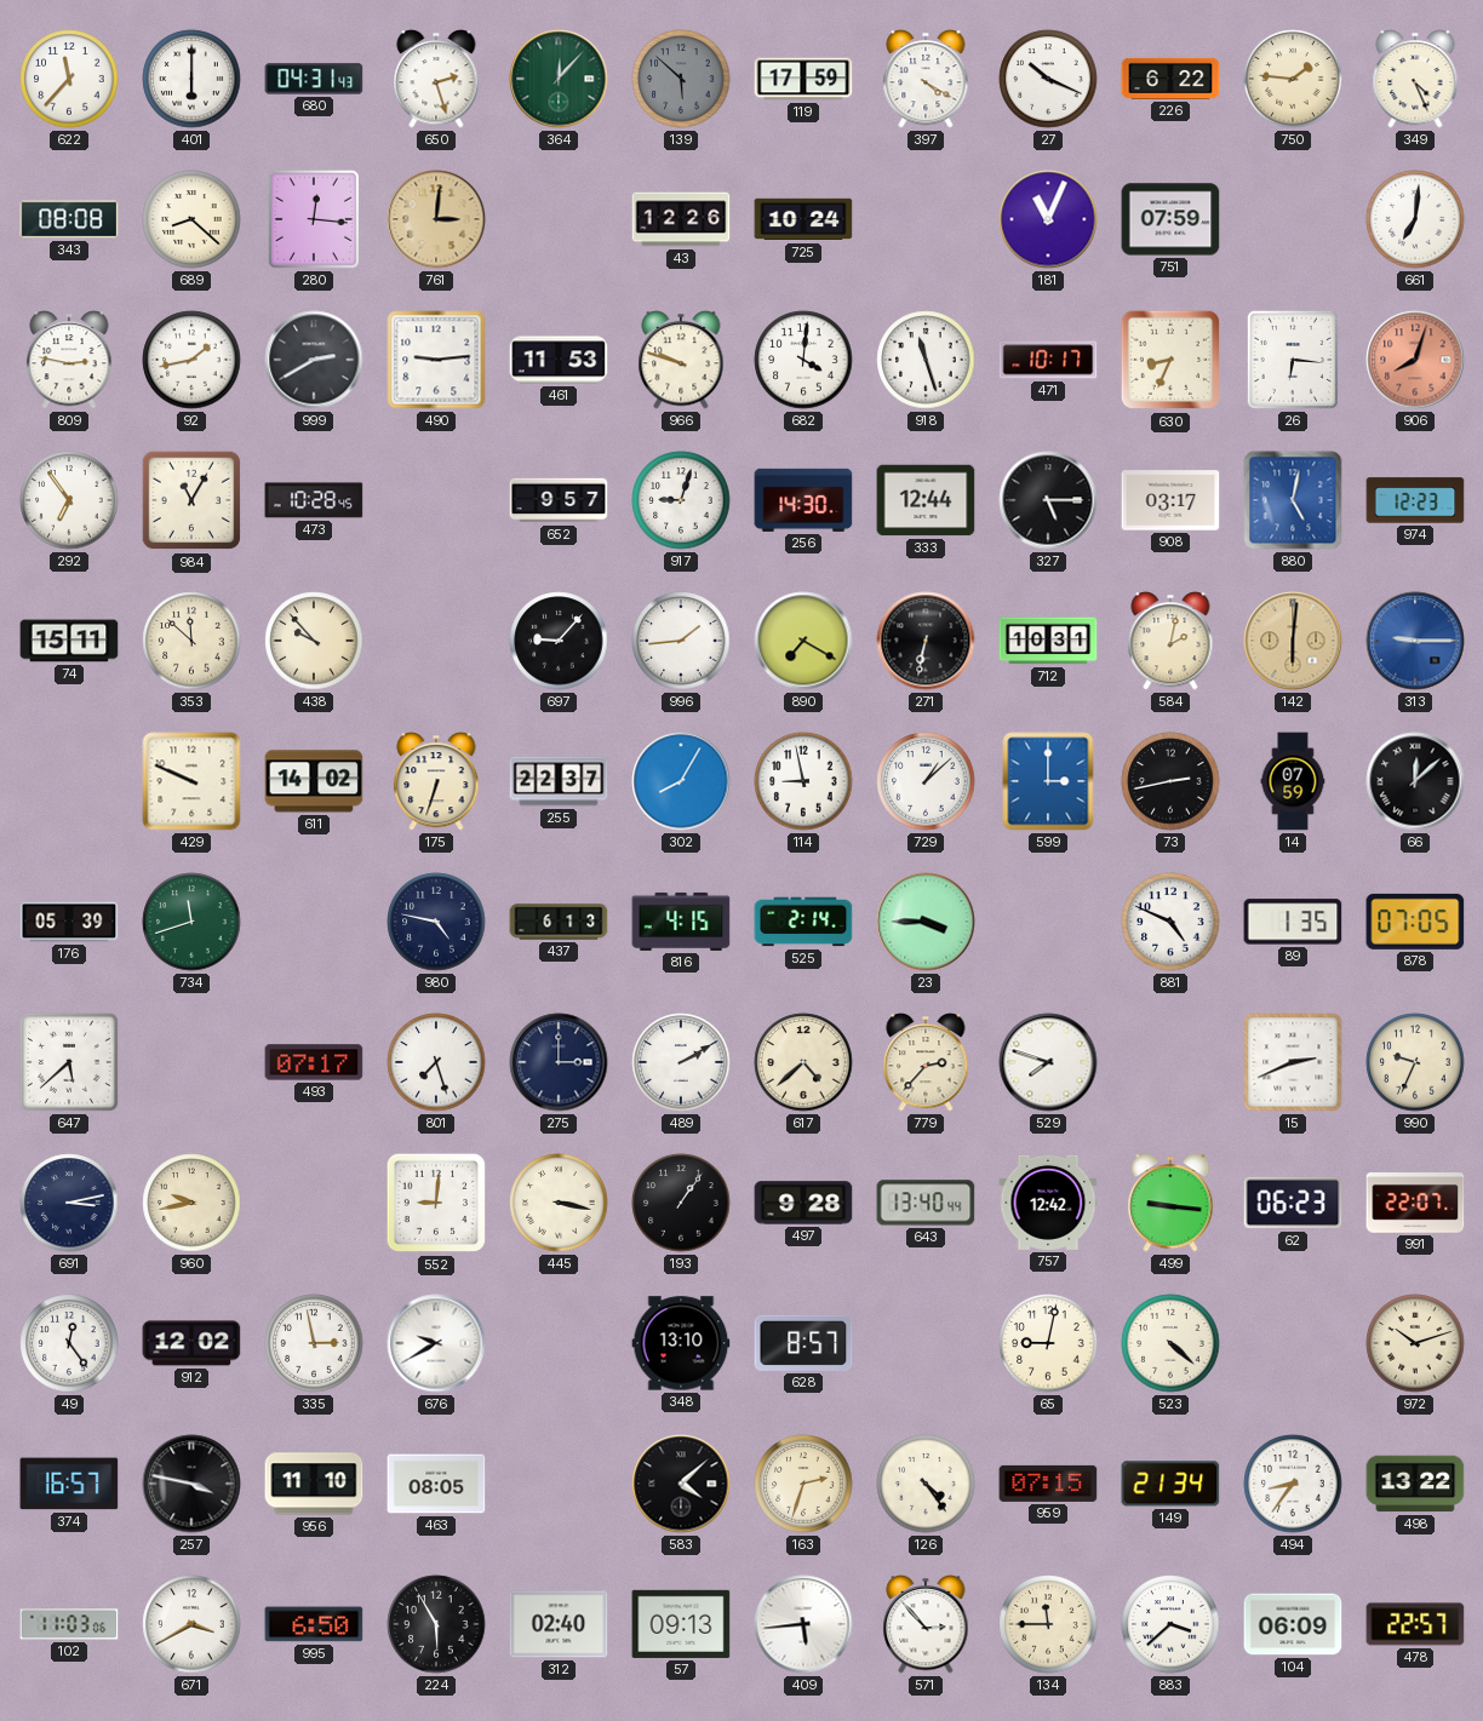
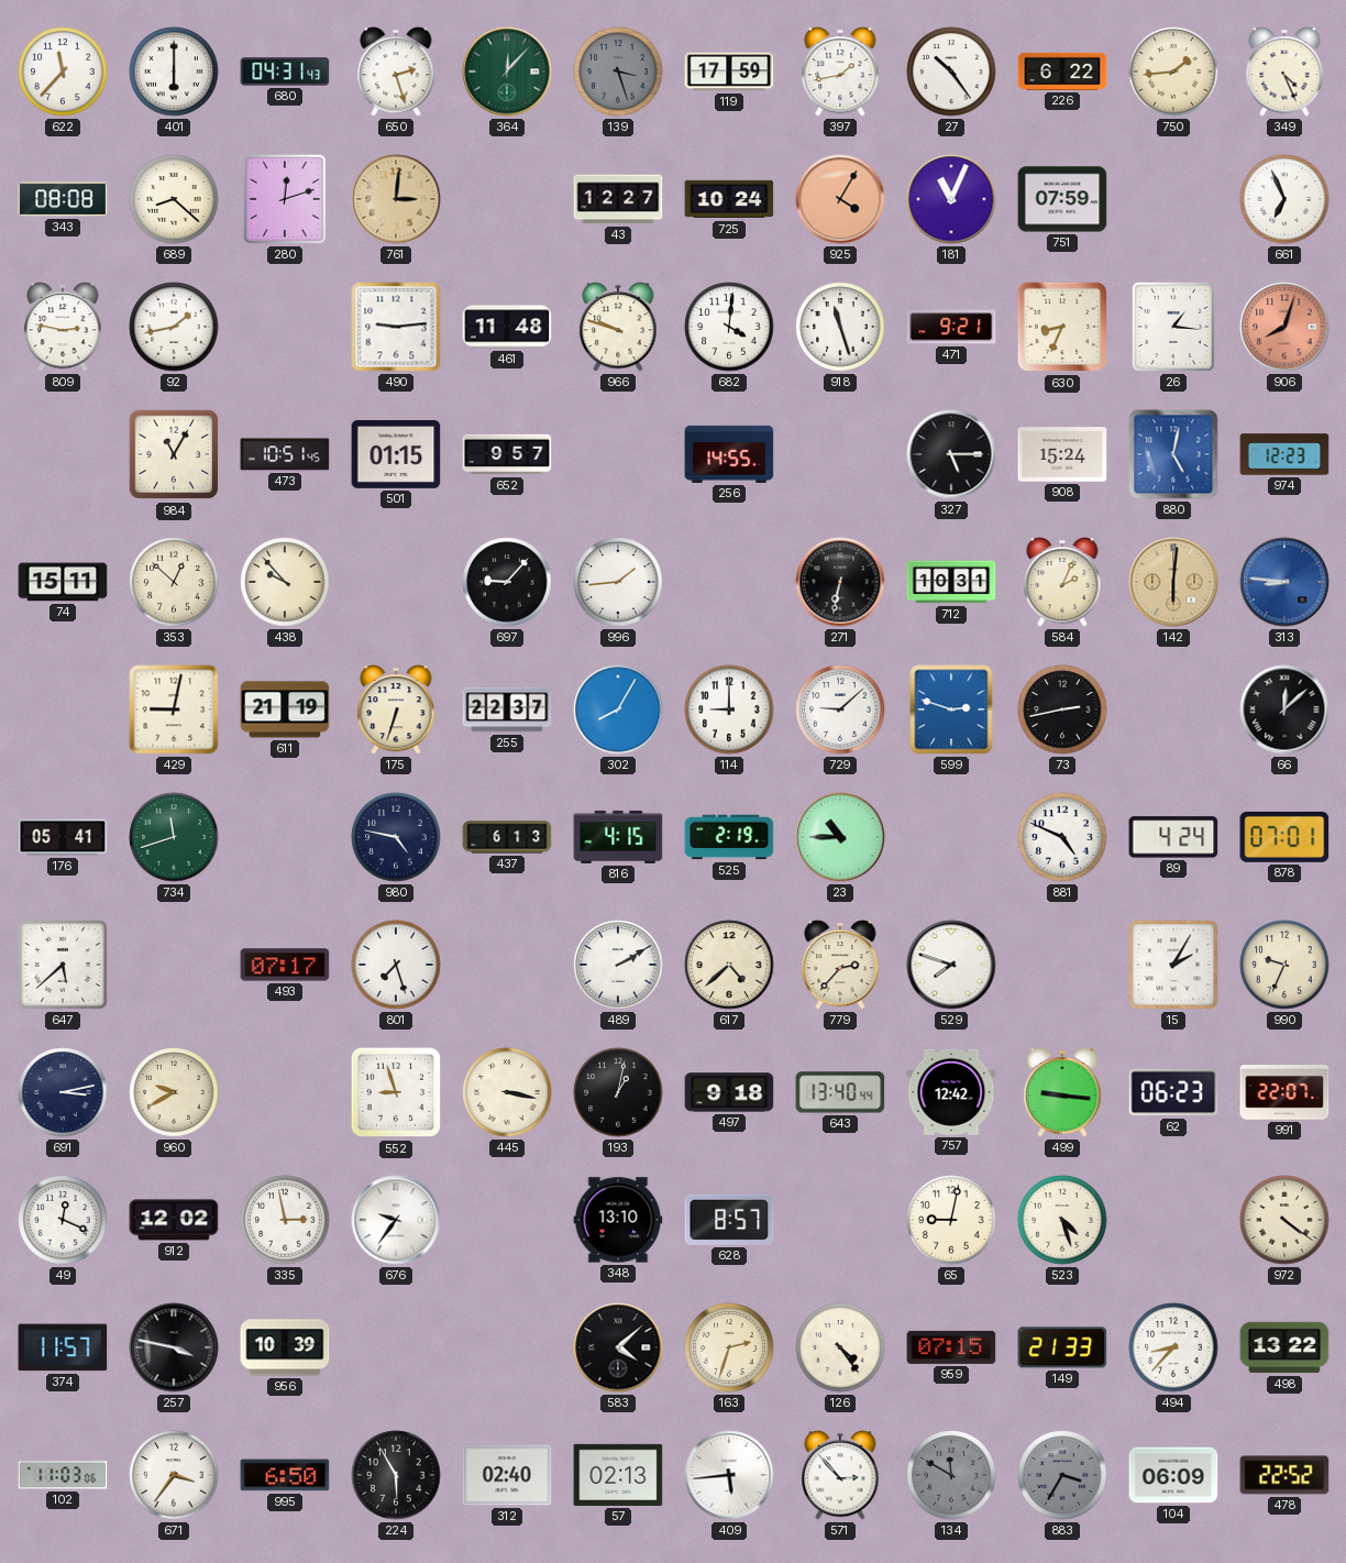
139: 5:52 -> 3:27
397: 4:20 -> 1:43
27: 10:19 -> 10:24
750: 1:46 -> 1:44
280: 12:16 -> 12:12
43: 12:26 -> 12:27
925: none -> 4:05
661: 7:01 -> 6:56
999: 2:40 -> none
461: 11:53 -> 11:48
471: 10:17 -> 9:21
26: 6:16 -> 1:16
292: 6:54 -> none
473: 10:28 -> 10:51
501: none -> 01:15
917: 9:03 -> none
256: 14:30 -> 14:55
333: 12:44 -> none
908: 03:17 -> 15:24
353: 11:52 -> 12:52
890: 7:20 -> none
584: 2:02 -> 2:04
313: 9:15 -> 8:46
429: 9:49 -> 9:02
611: 14:02 -> 21:19
114: 8:58 -> 9:00
729: 1:08 -> 9:08
599: 3:00 -> 2:48
14: 07:59 -> none
176: 05:39 -> 05:41
525: 2:14 -> 2:19
23: 3:45 -> 10:45
89: 1:35 -> 4:24
878: 07:05 -> 07:01
275: 3:00 -> none
15: 2:41 -> 2:05
960: 9:43 -> 9:40
552: 9:01 -> 8:57
193: 1:06 -> 1:02
497: 9:28 -> 9:18
49: 12:24 -> 12:19
676: 9:40 -> 9:36
523: 4:22 -> 4:27
972: 10:12 -> 4:21
374: 16:57 -> 11:57
956: 11:10 -> 10:39
463: 08:05 -> none
149: 21:34 -> 21:33
494: 8:36 -> 8:37
671: 3:40 -> 3:36
57: 09:13 -> 02:13
134: 11:45 -> 11:50
134 dial: cream -> grey
883: 3:38 -> 3:35
883 dial: white -> grey
478: 22:57 -> 22:52
